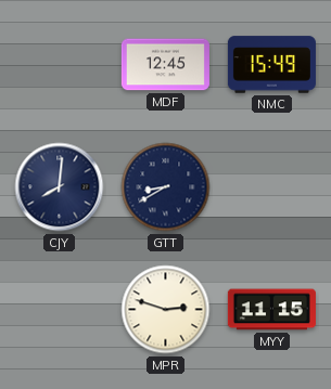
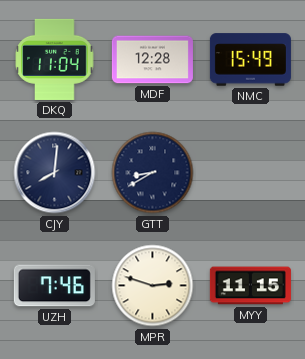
DKQ: none -> 11:04
MDF: 12:45 -> 12:28
UZH: none -> 7:46
